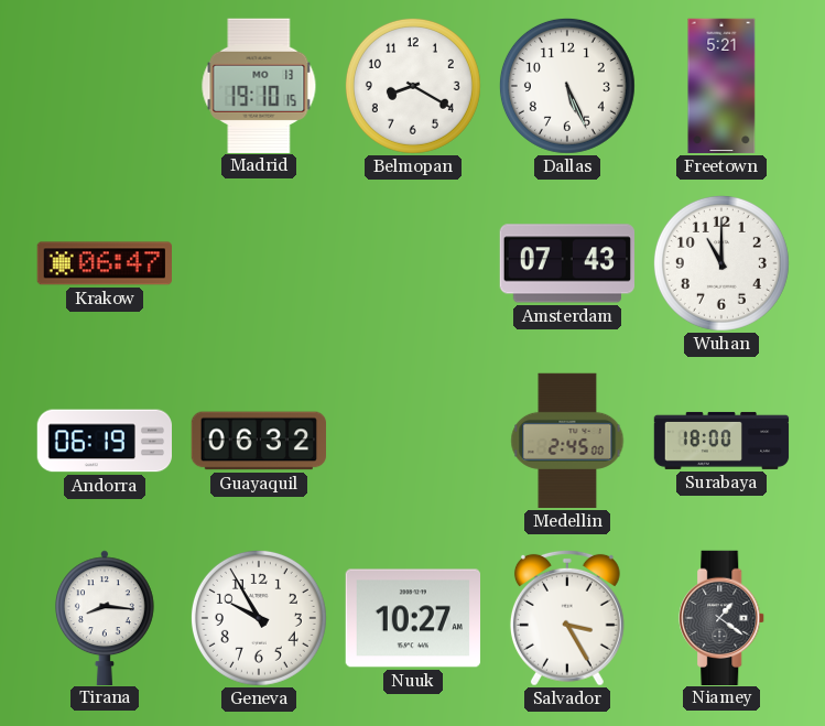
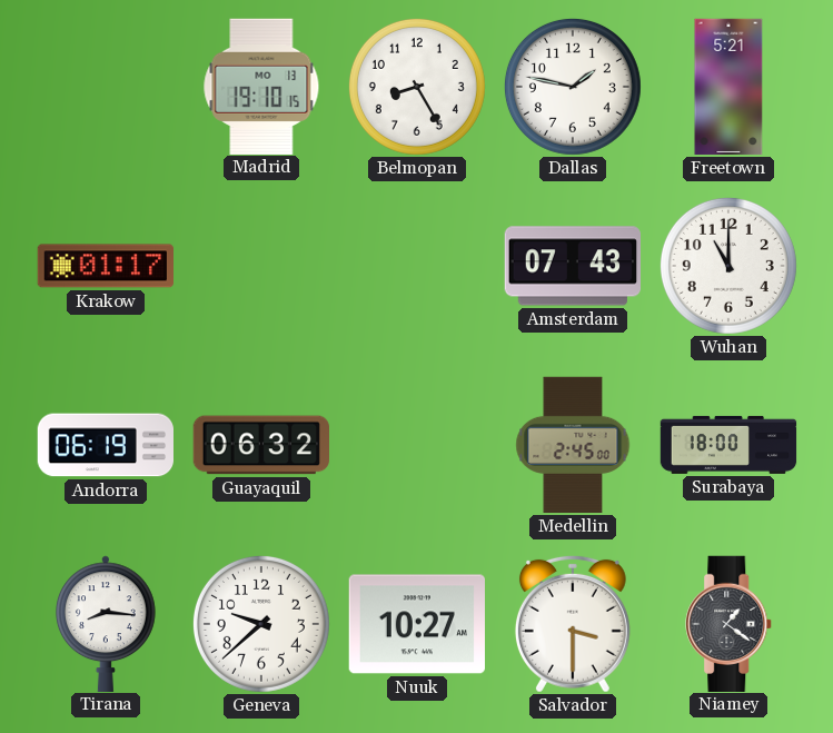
Belmopan: 8:20 -> 8:25
Dallas: 5:26 -> 1:47
Krakow: 06:47 -> 01:17
Geneva: 9:55 -> 9:38
Salvador: 3:25 -> 3:30
